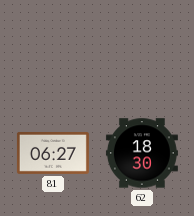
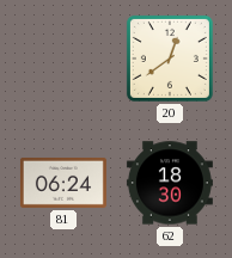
20: none -> 12:39
81: 06:27 -> 06:24
